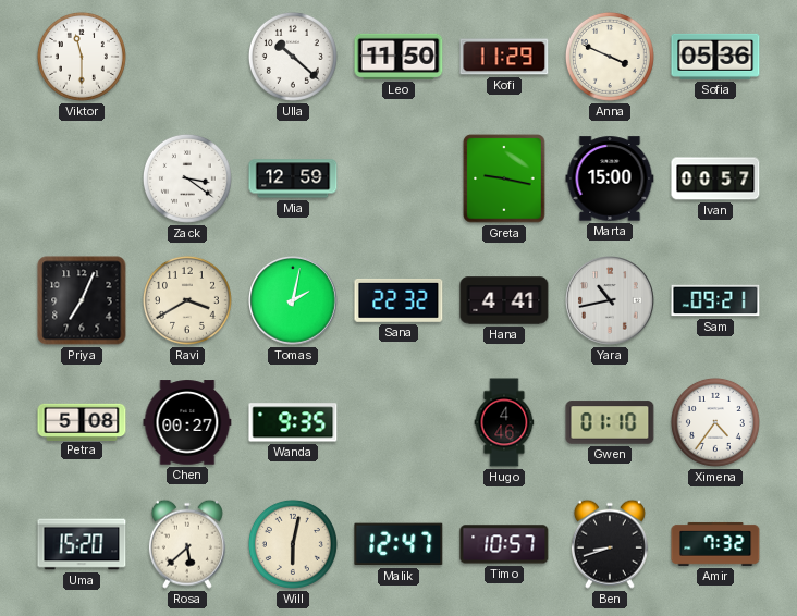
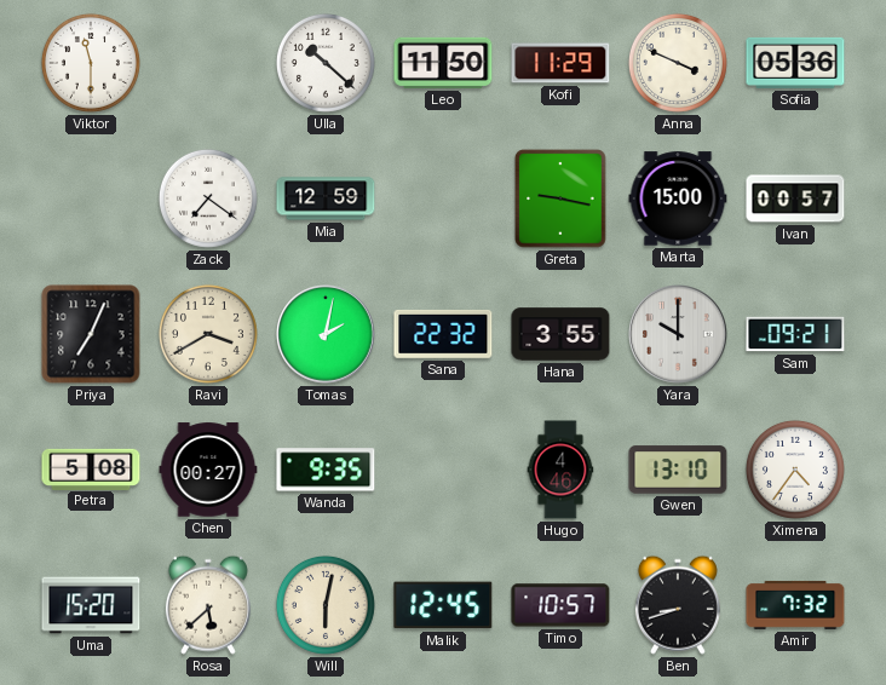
Zack: 3:21 -> 7:21
Hana: 4:41 -> 3:55
Yara: 10:43 -> 10:00
Gwen: 01:10 -> 13:10
Malik: 12:47 -> 12:45
